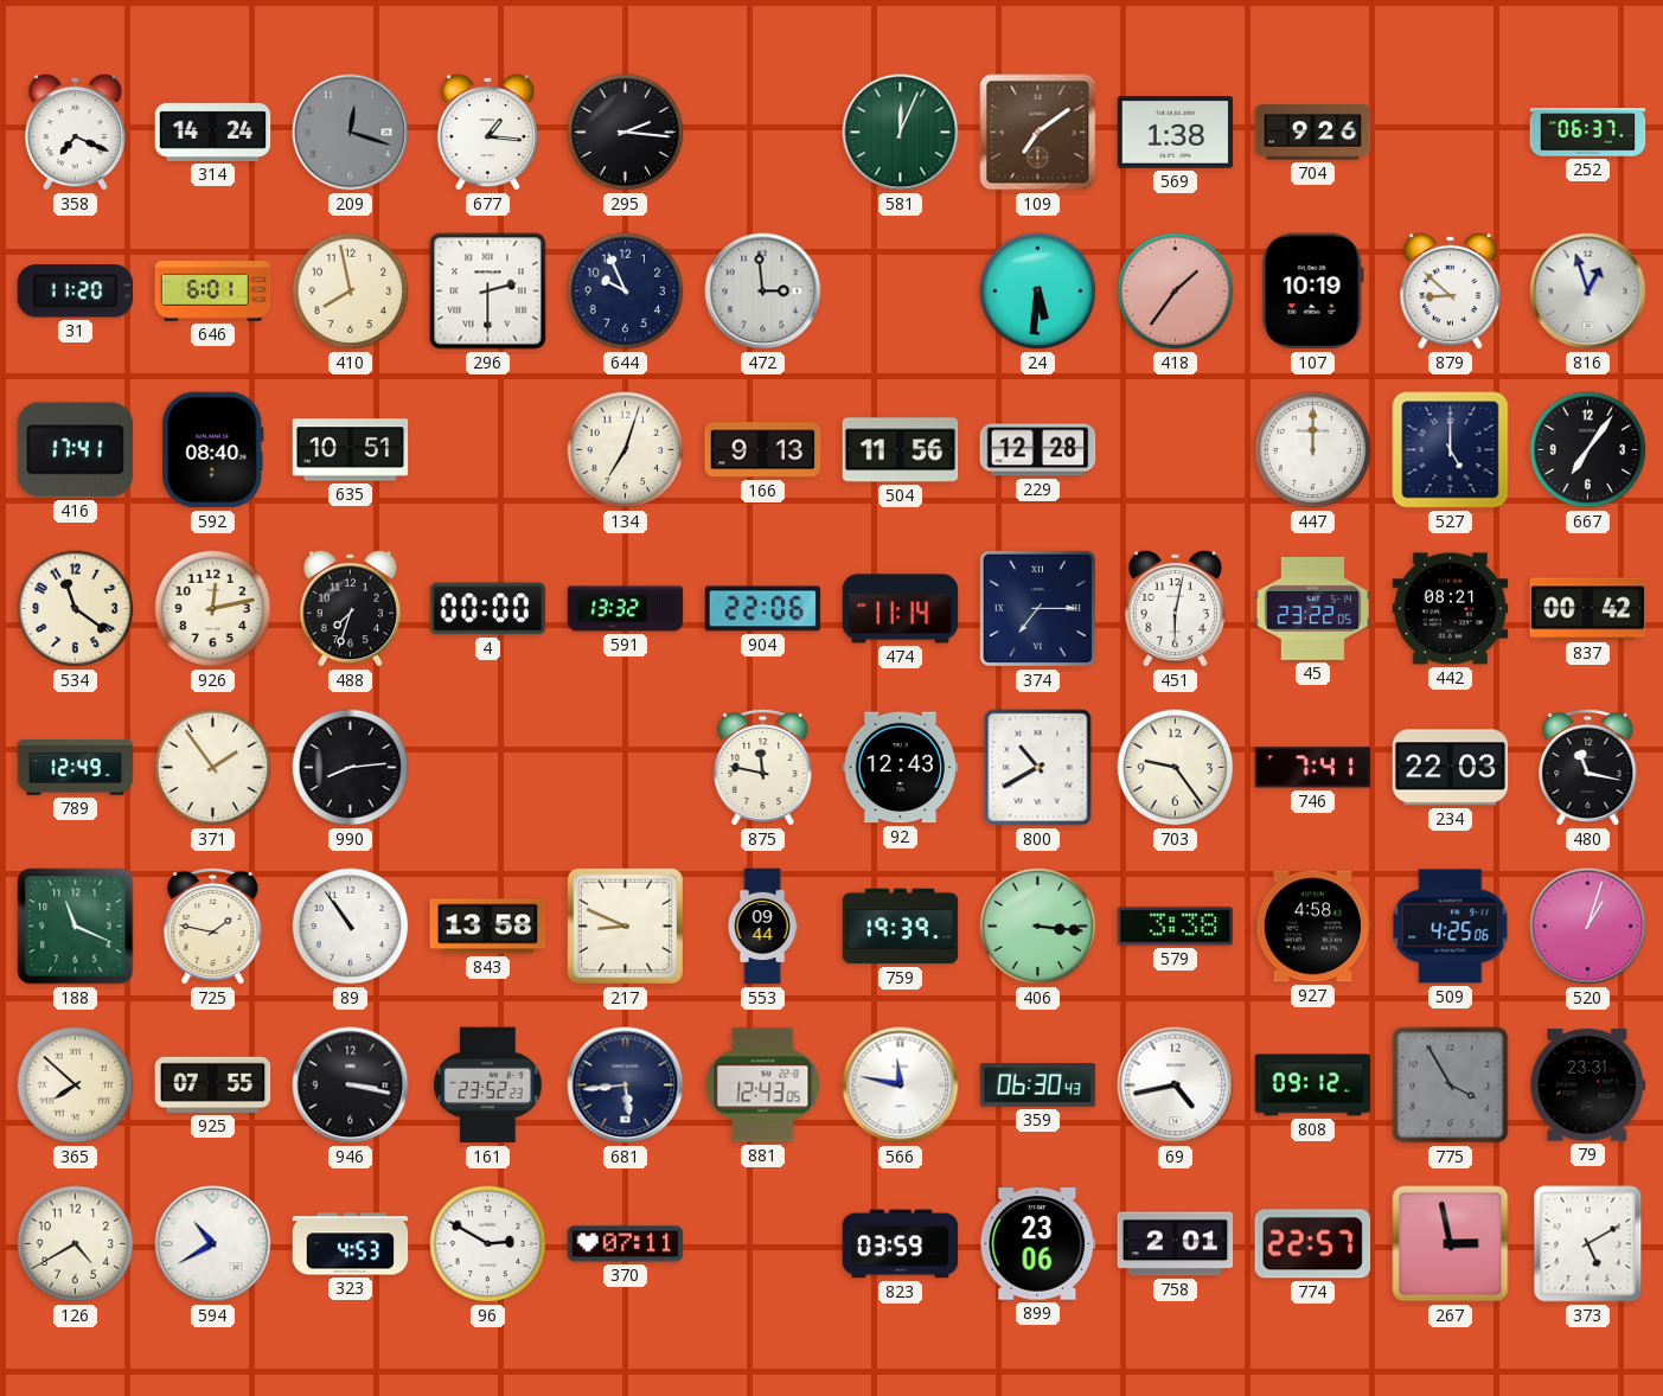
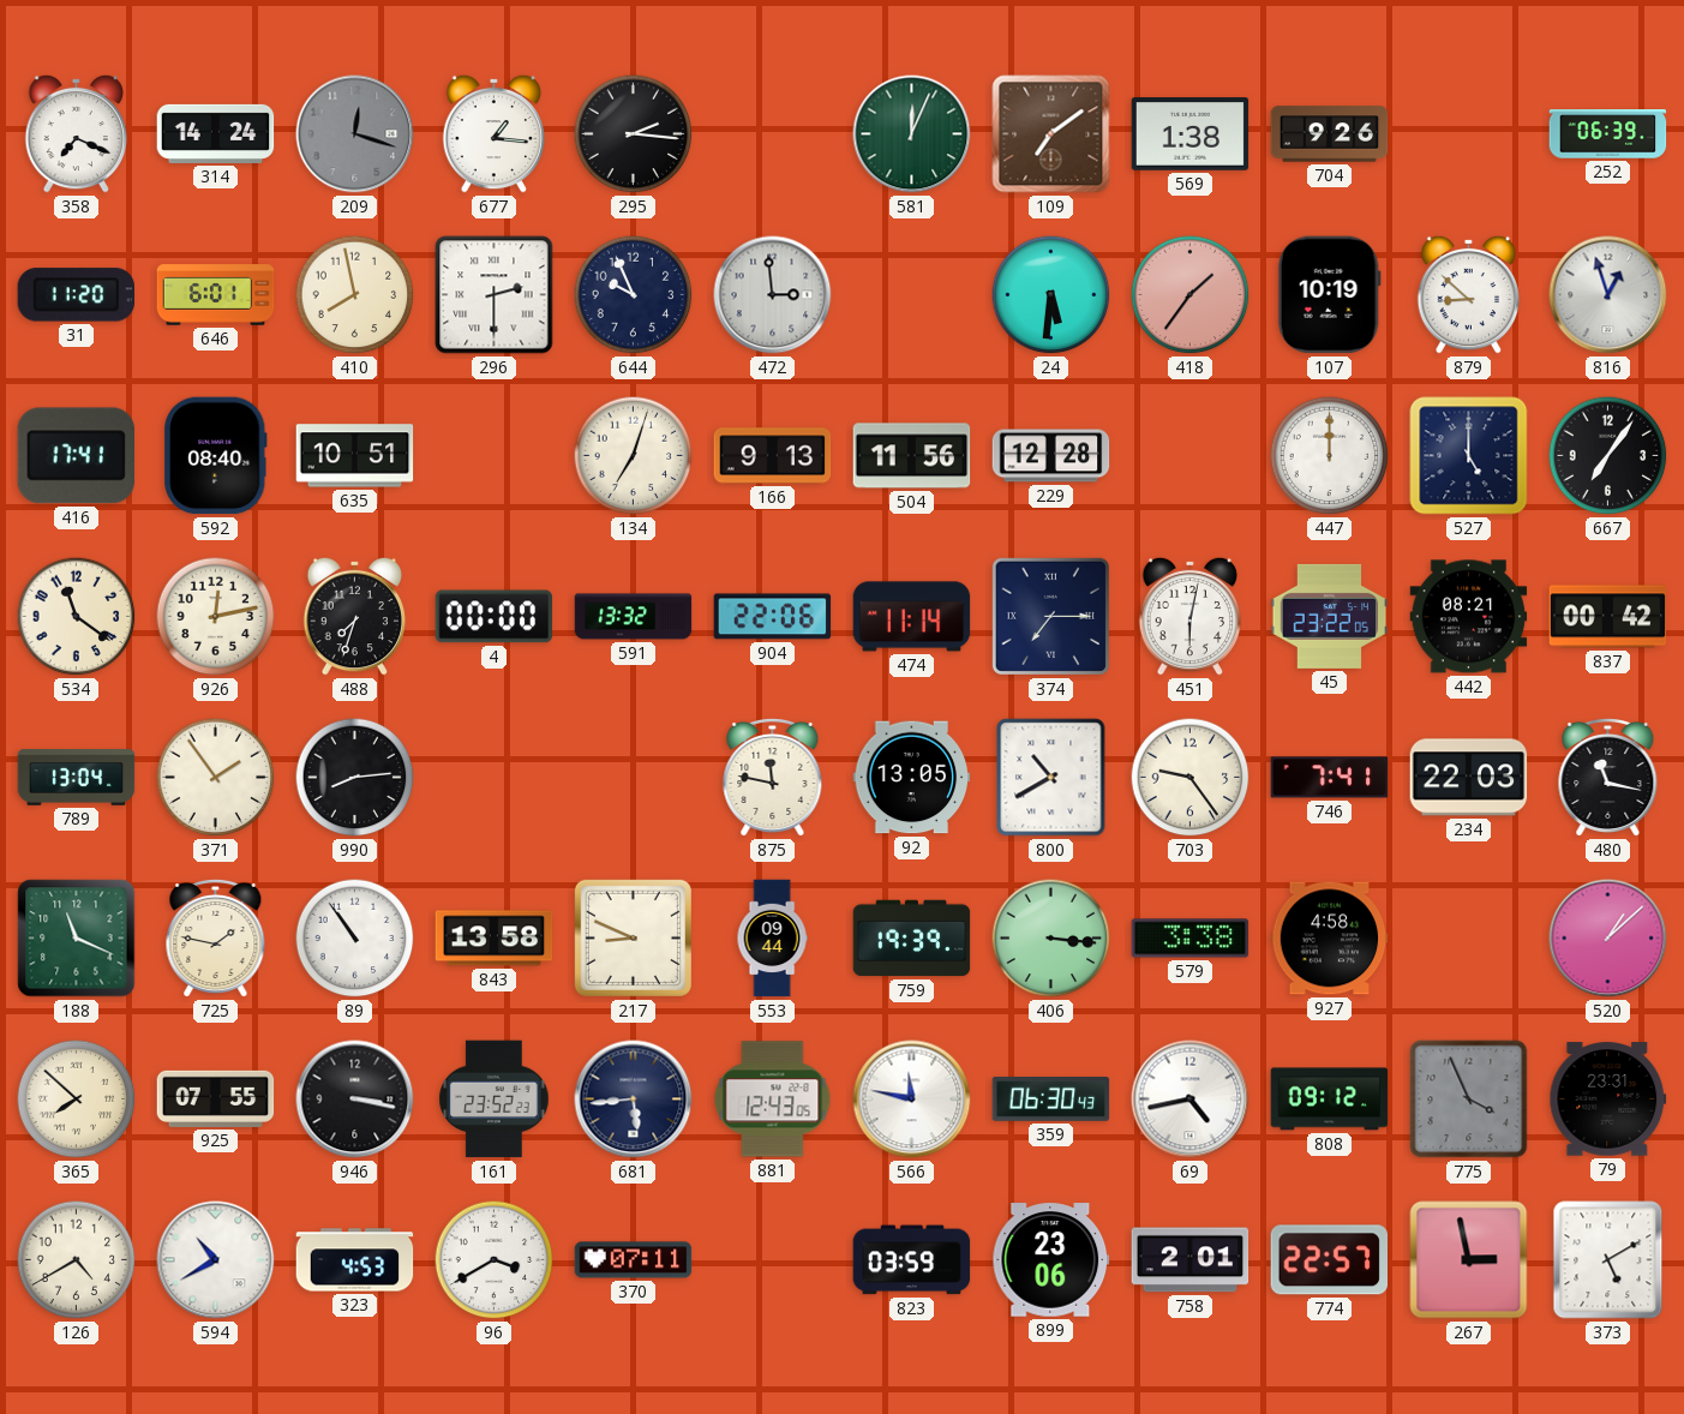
252: 06:37 -> 06:39
789: 12:49 -> 13:04
92: 12:43 -> 13:05
509: 4:25 -> none
520: 1:03 -> 1:08
775: 3:55 -> 3:56
96: 2:50 -> 3:40
